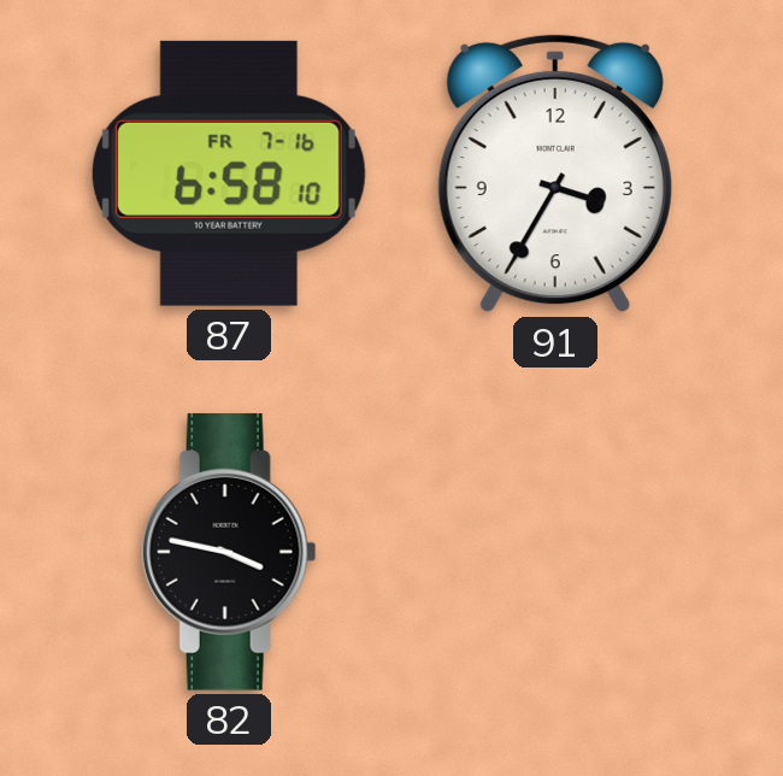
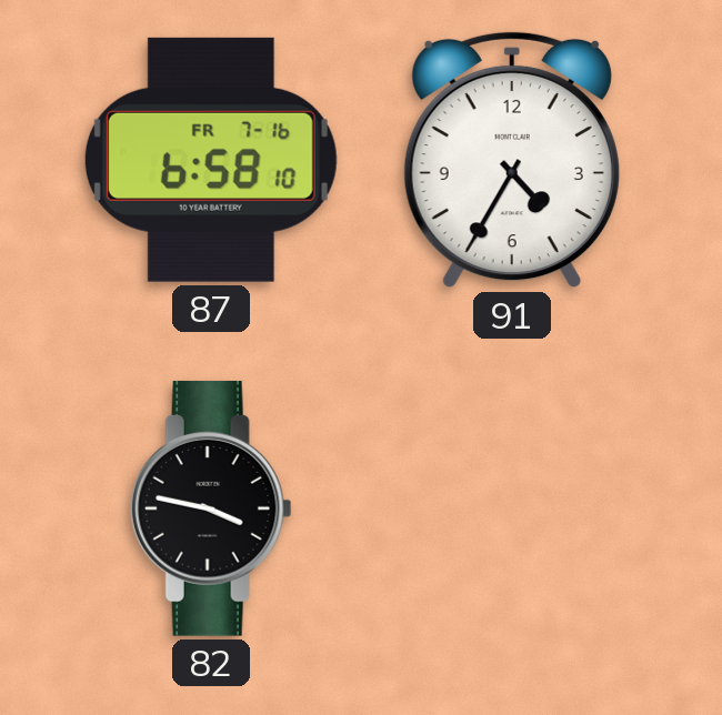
91: 3:35 -> 4:35
